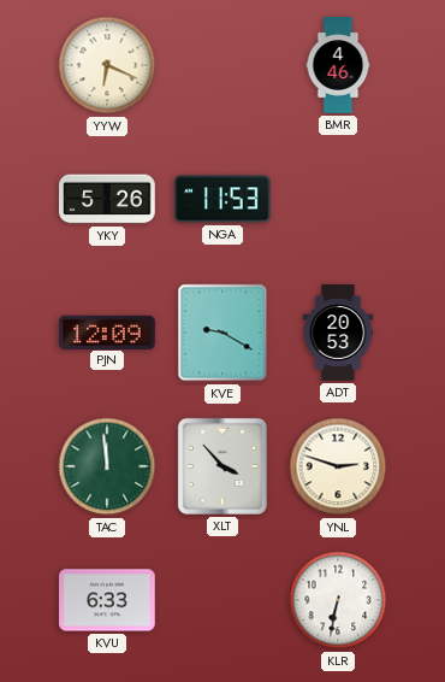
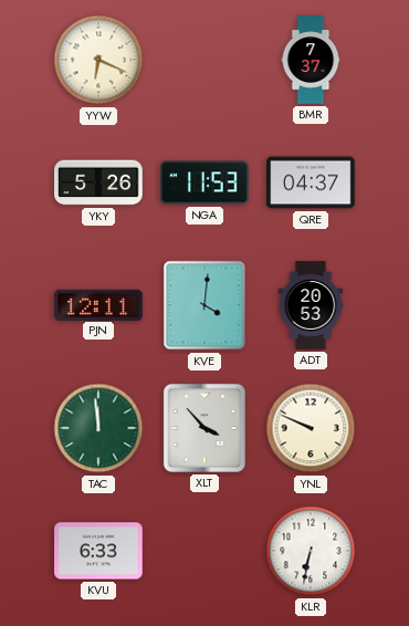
BMR: 4:46 -> 7:37
QRE: none -> 04:37
PJN: 12:09 -> 12:11
KVE: 9:20 -> 4:01
YNL: 2:48 -> 9:49
